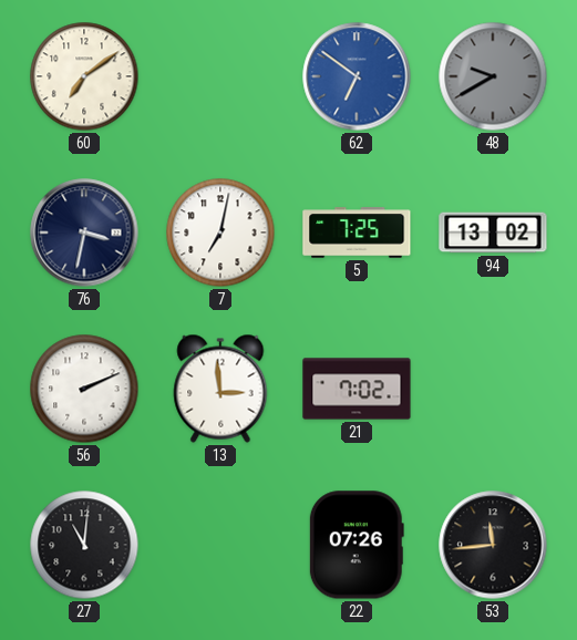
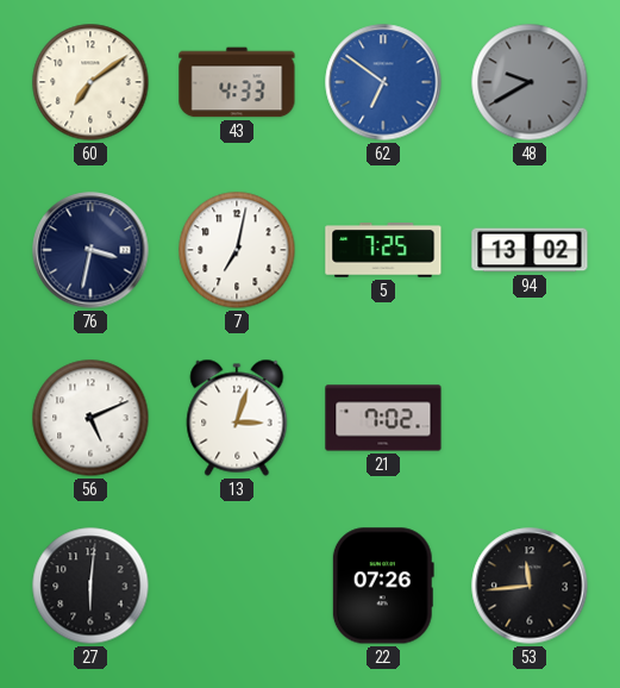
43: none -> 4:33
56: 2:11 -> 5:11
13: 2:59 -> 3:03
27: 11:01 -> 6:01
